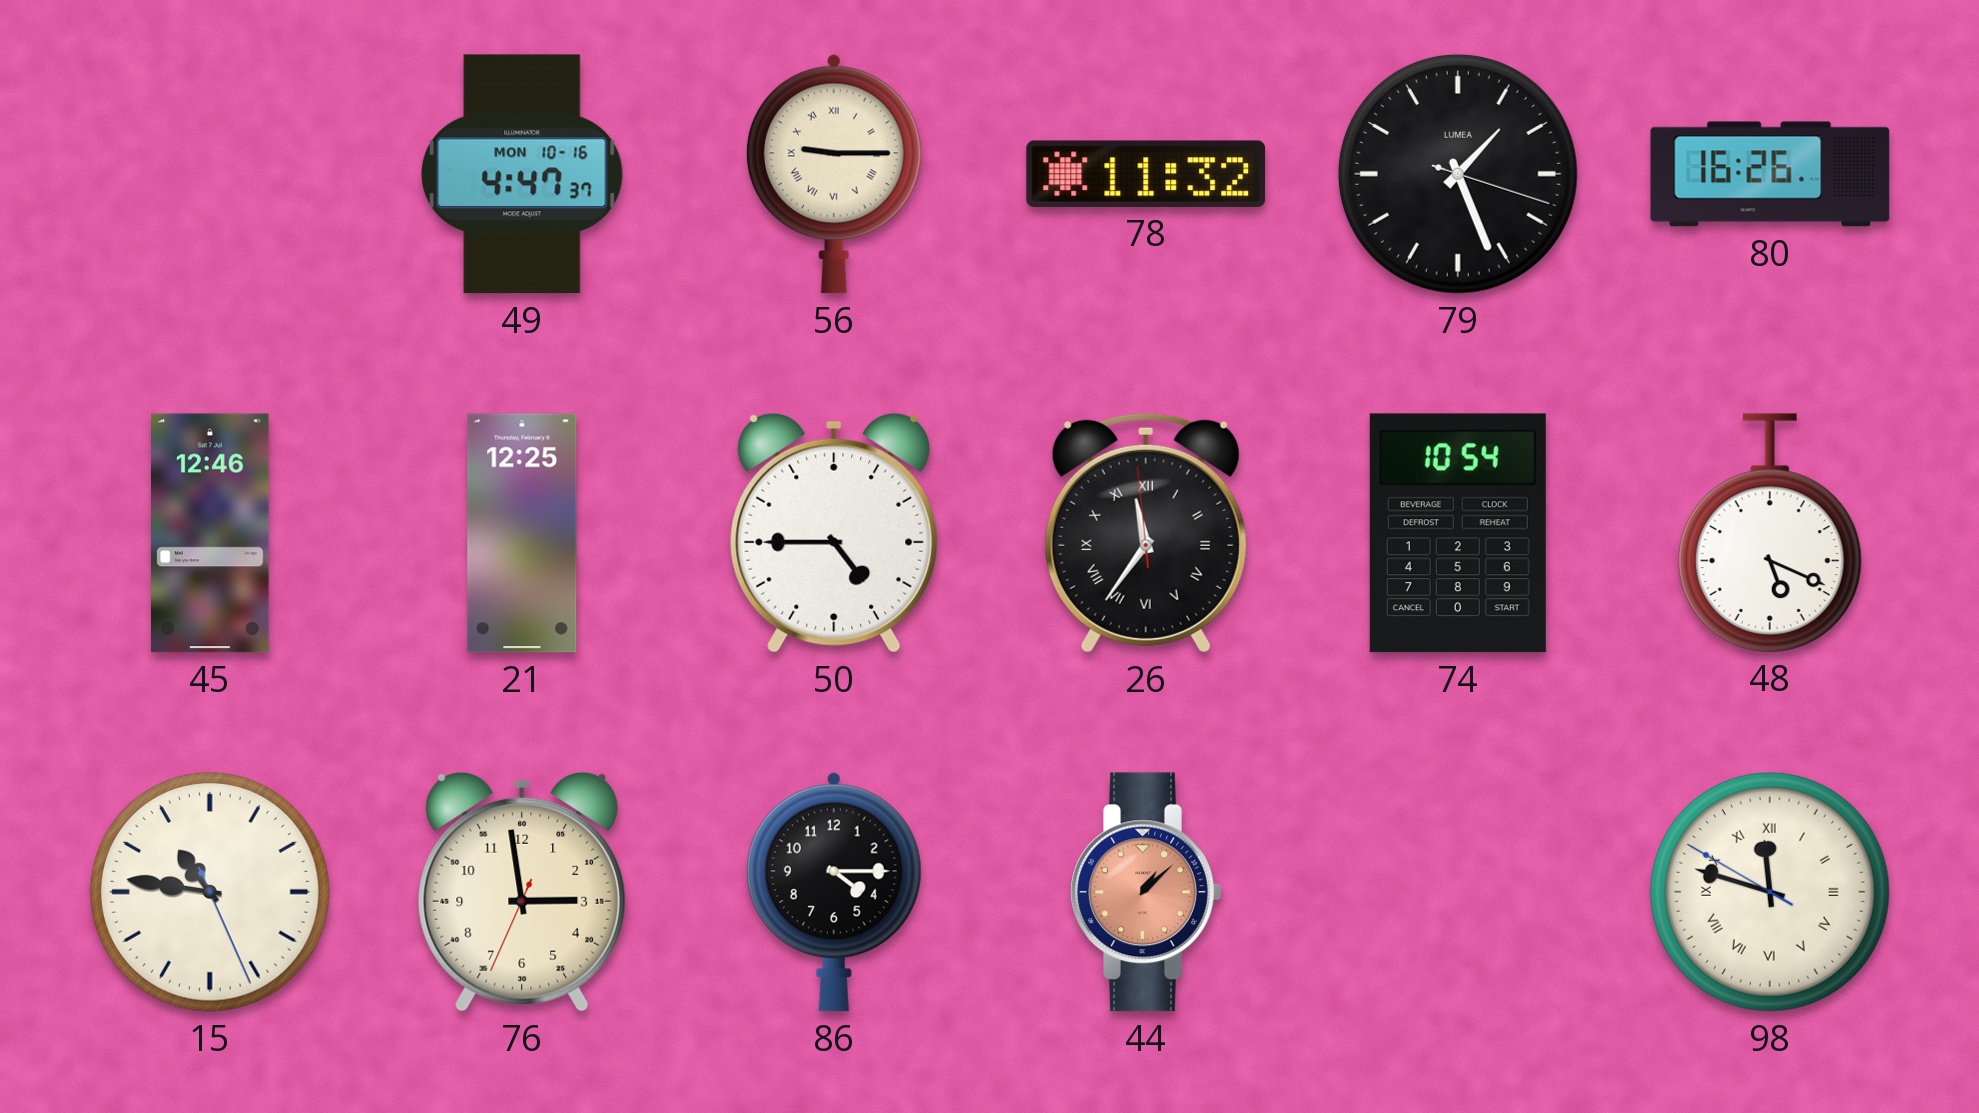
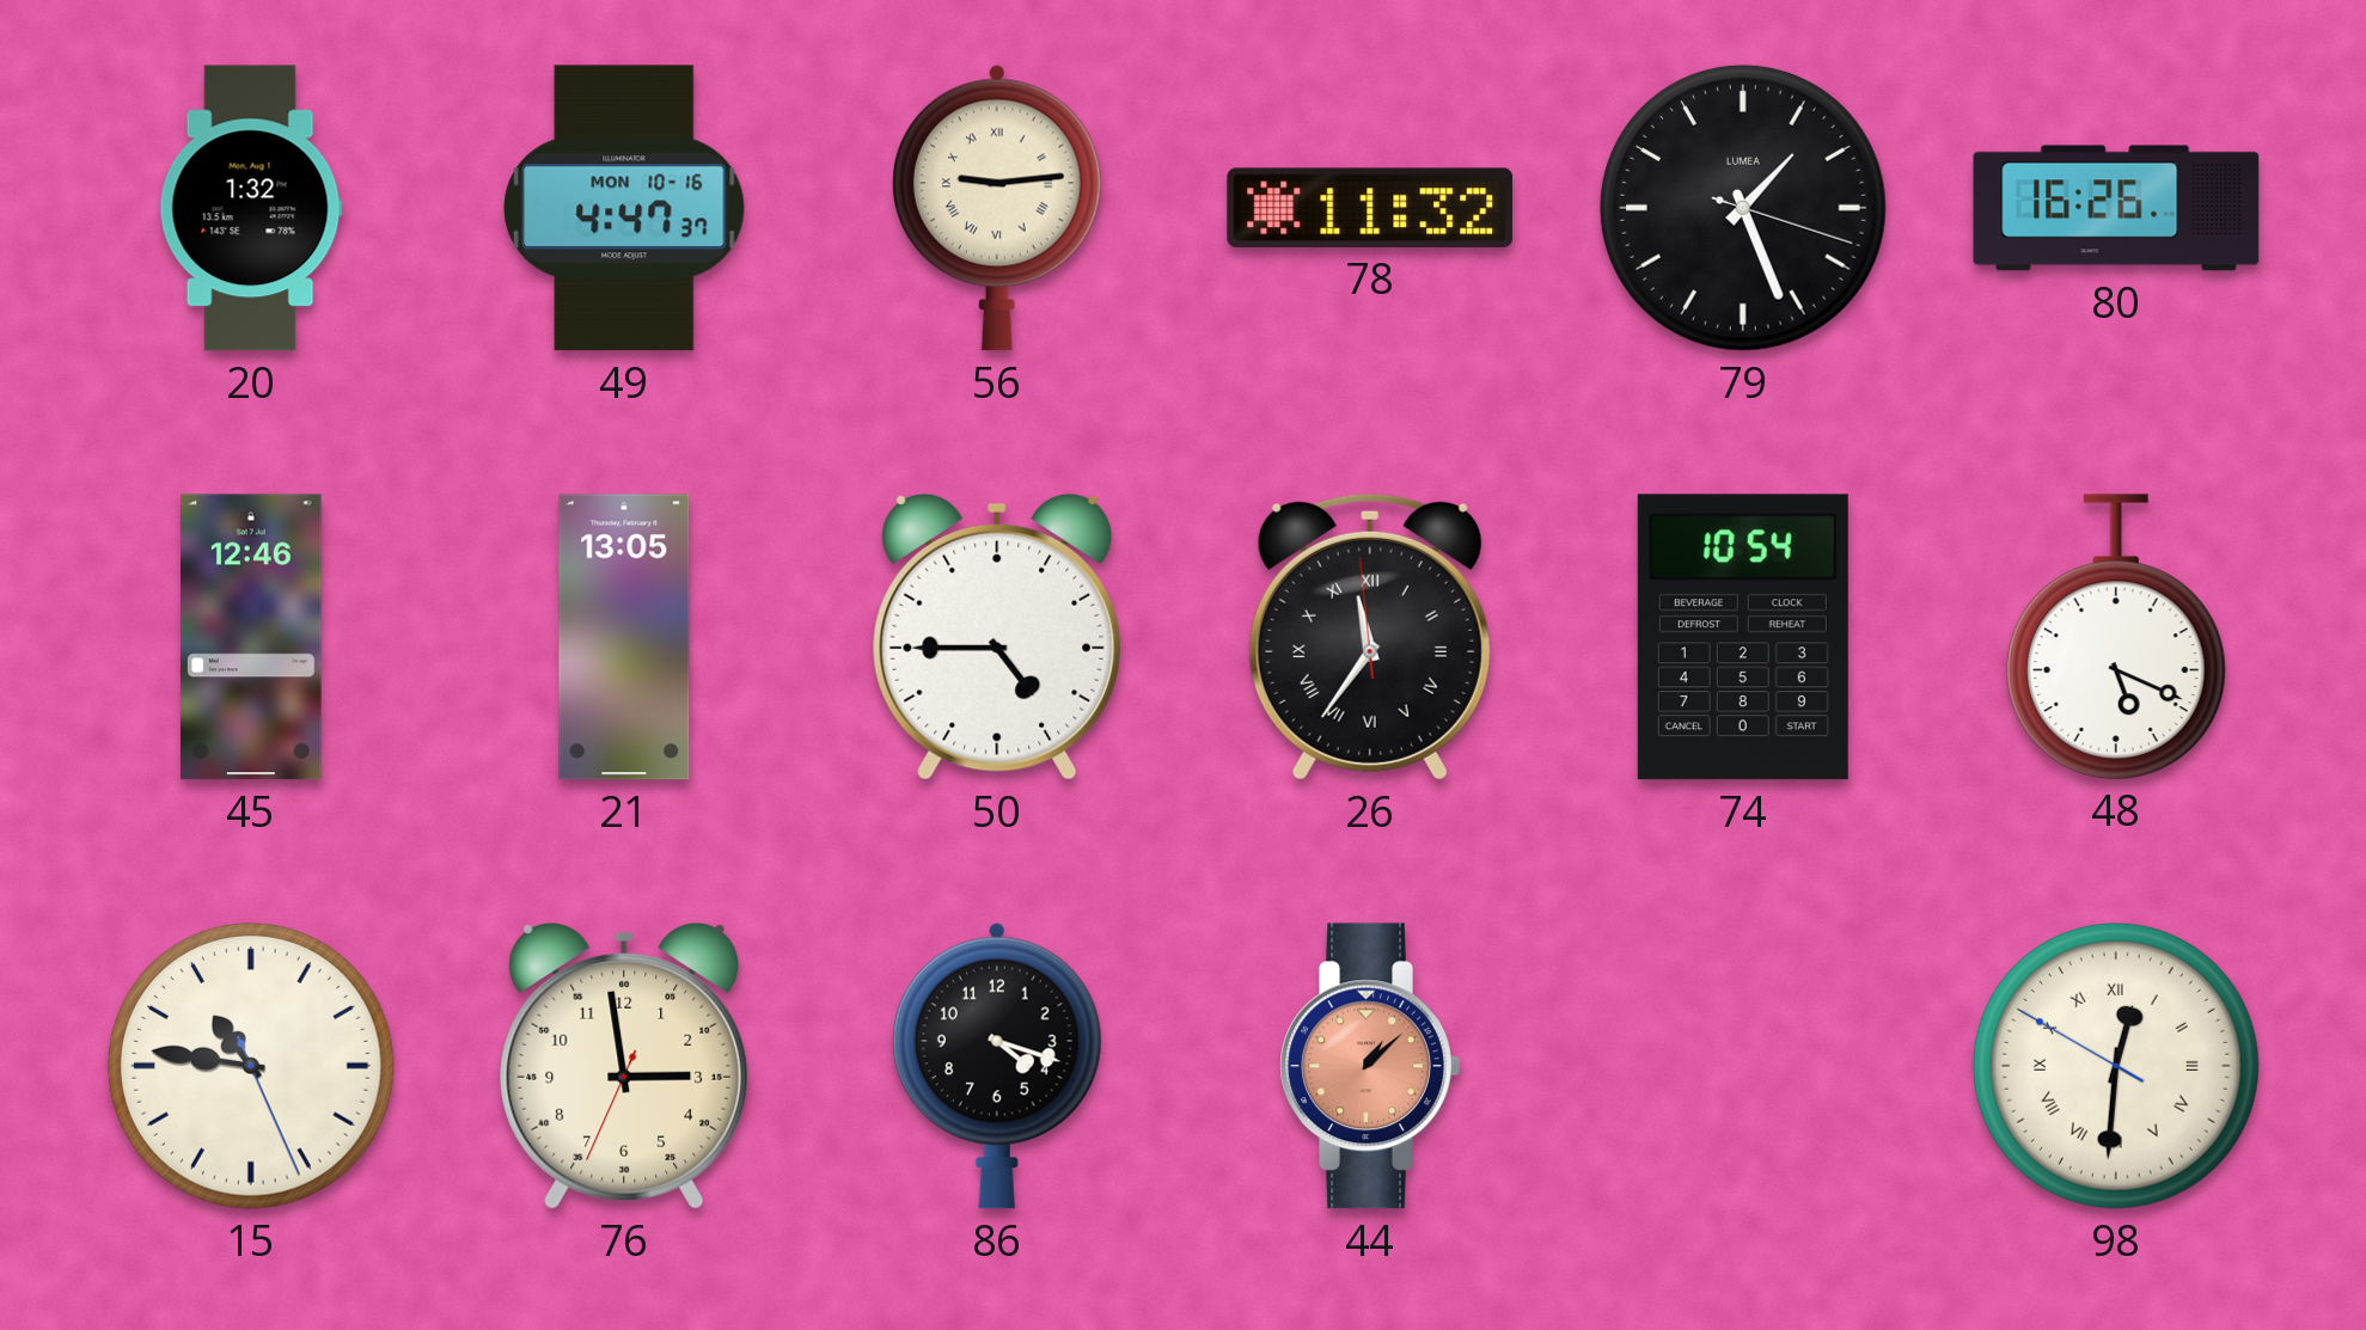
20: none -> 1:32
56: 9:15 -> 9:14
21: 12:25 -> 13:05
86: 4:15 -> 4:18
98: 11:47 -> 12:30
